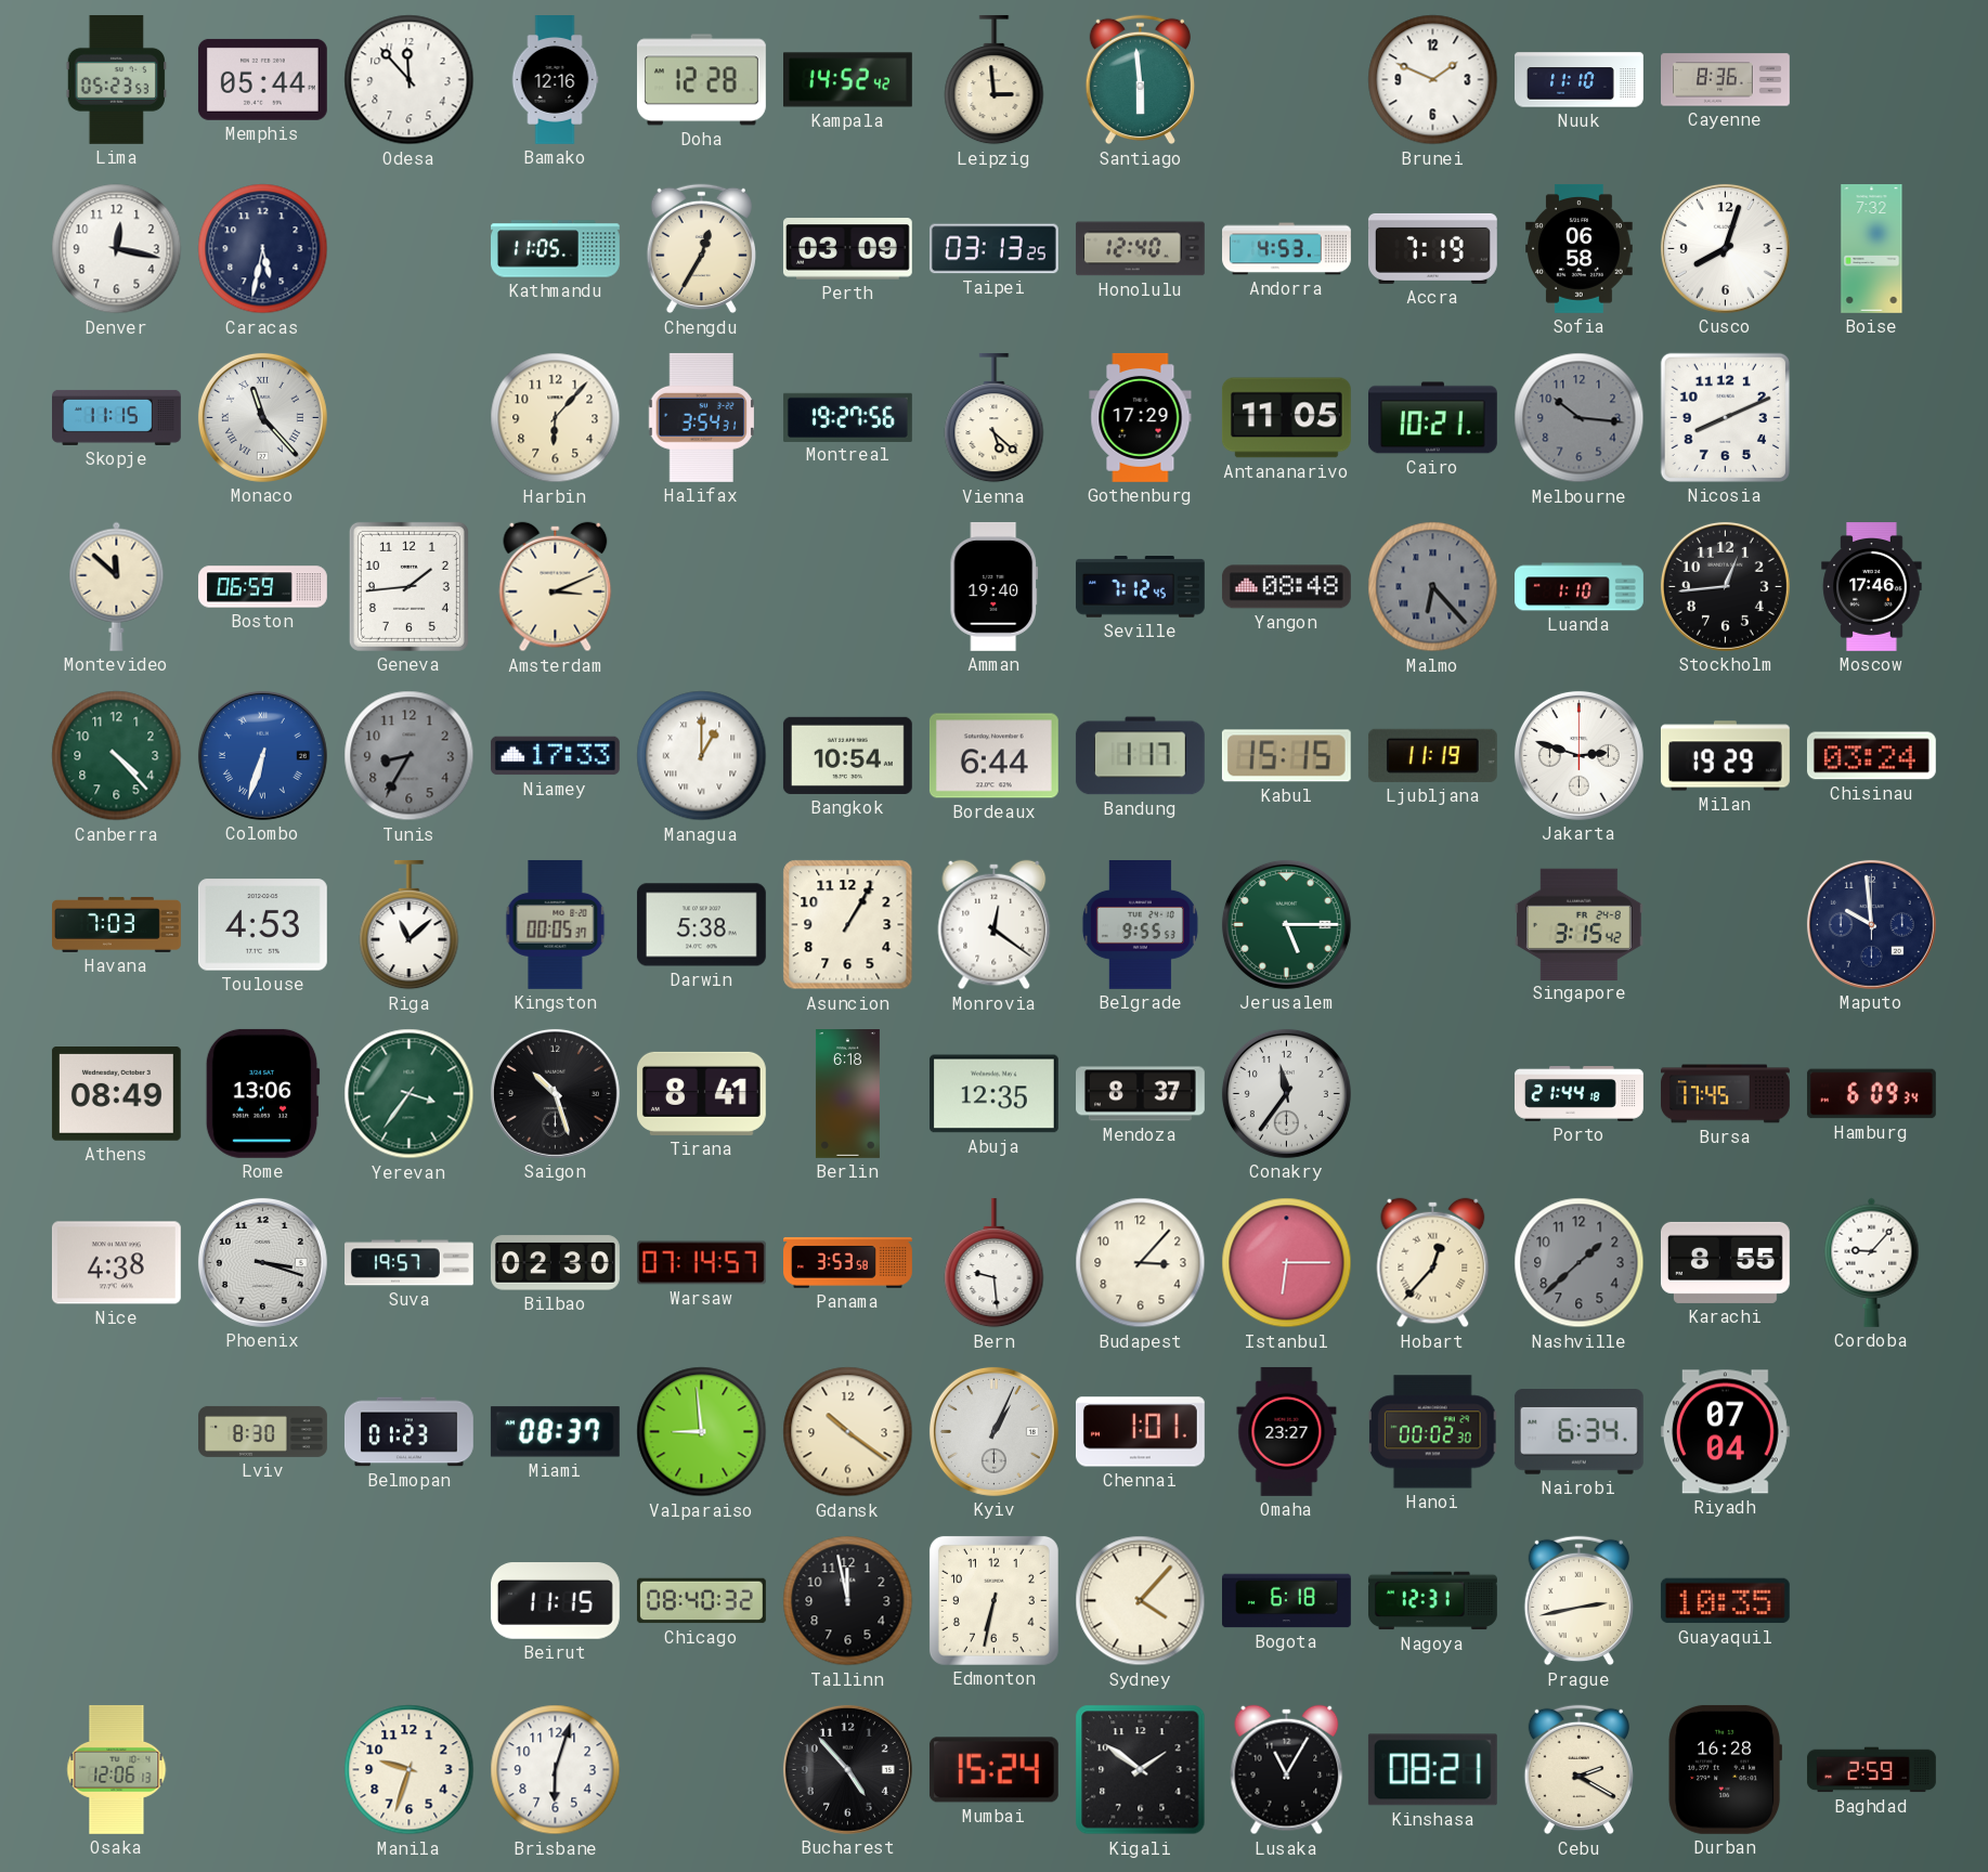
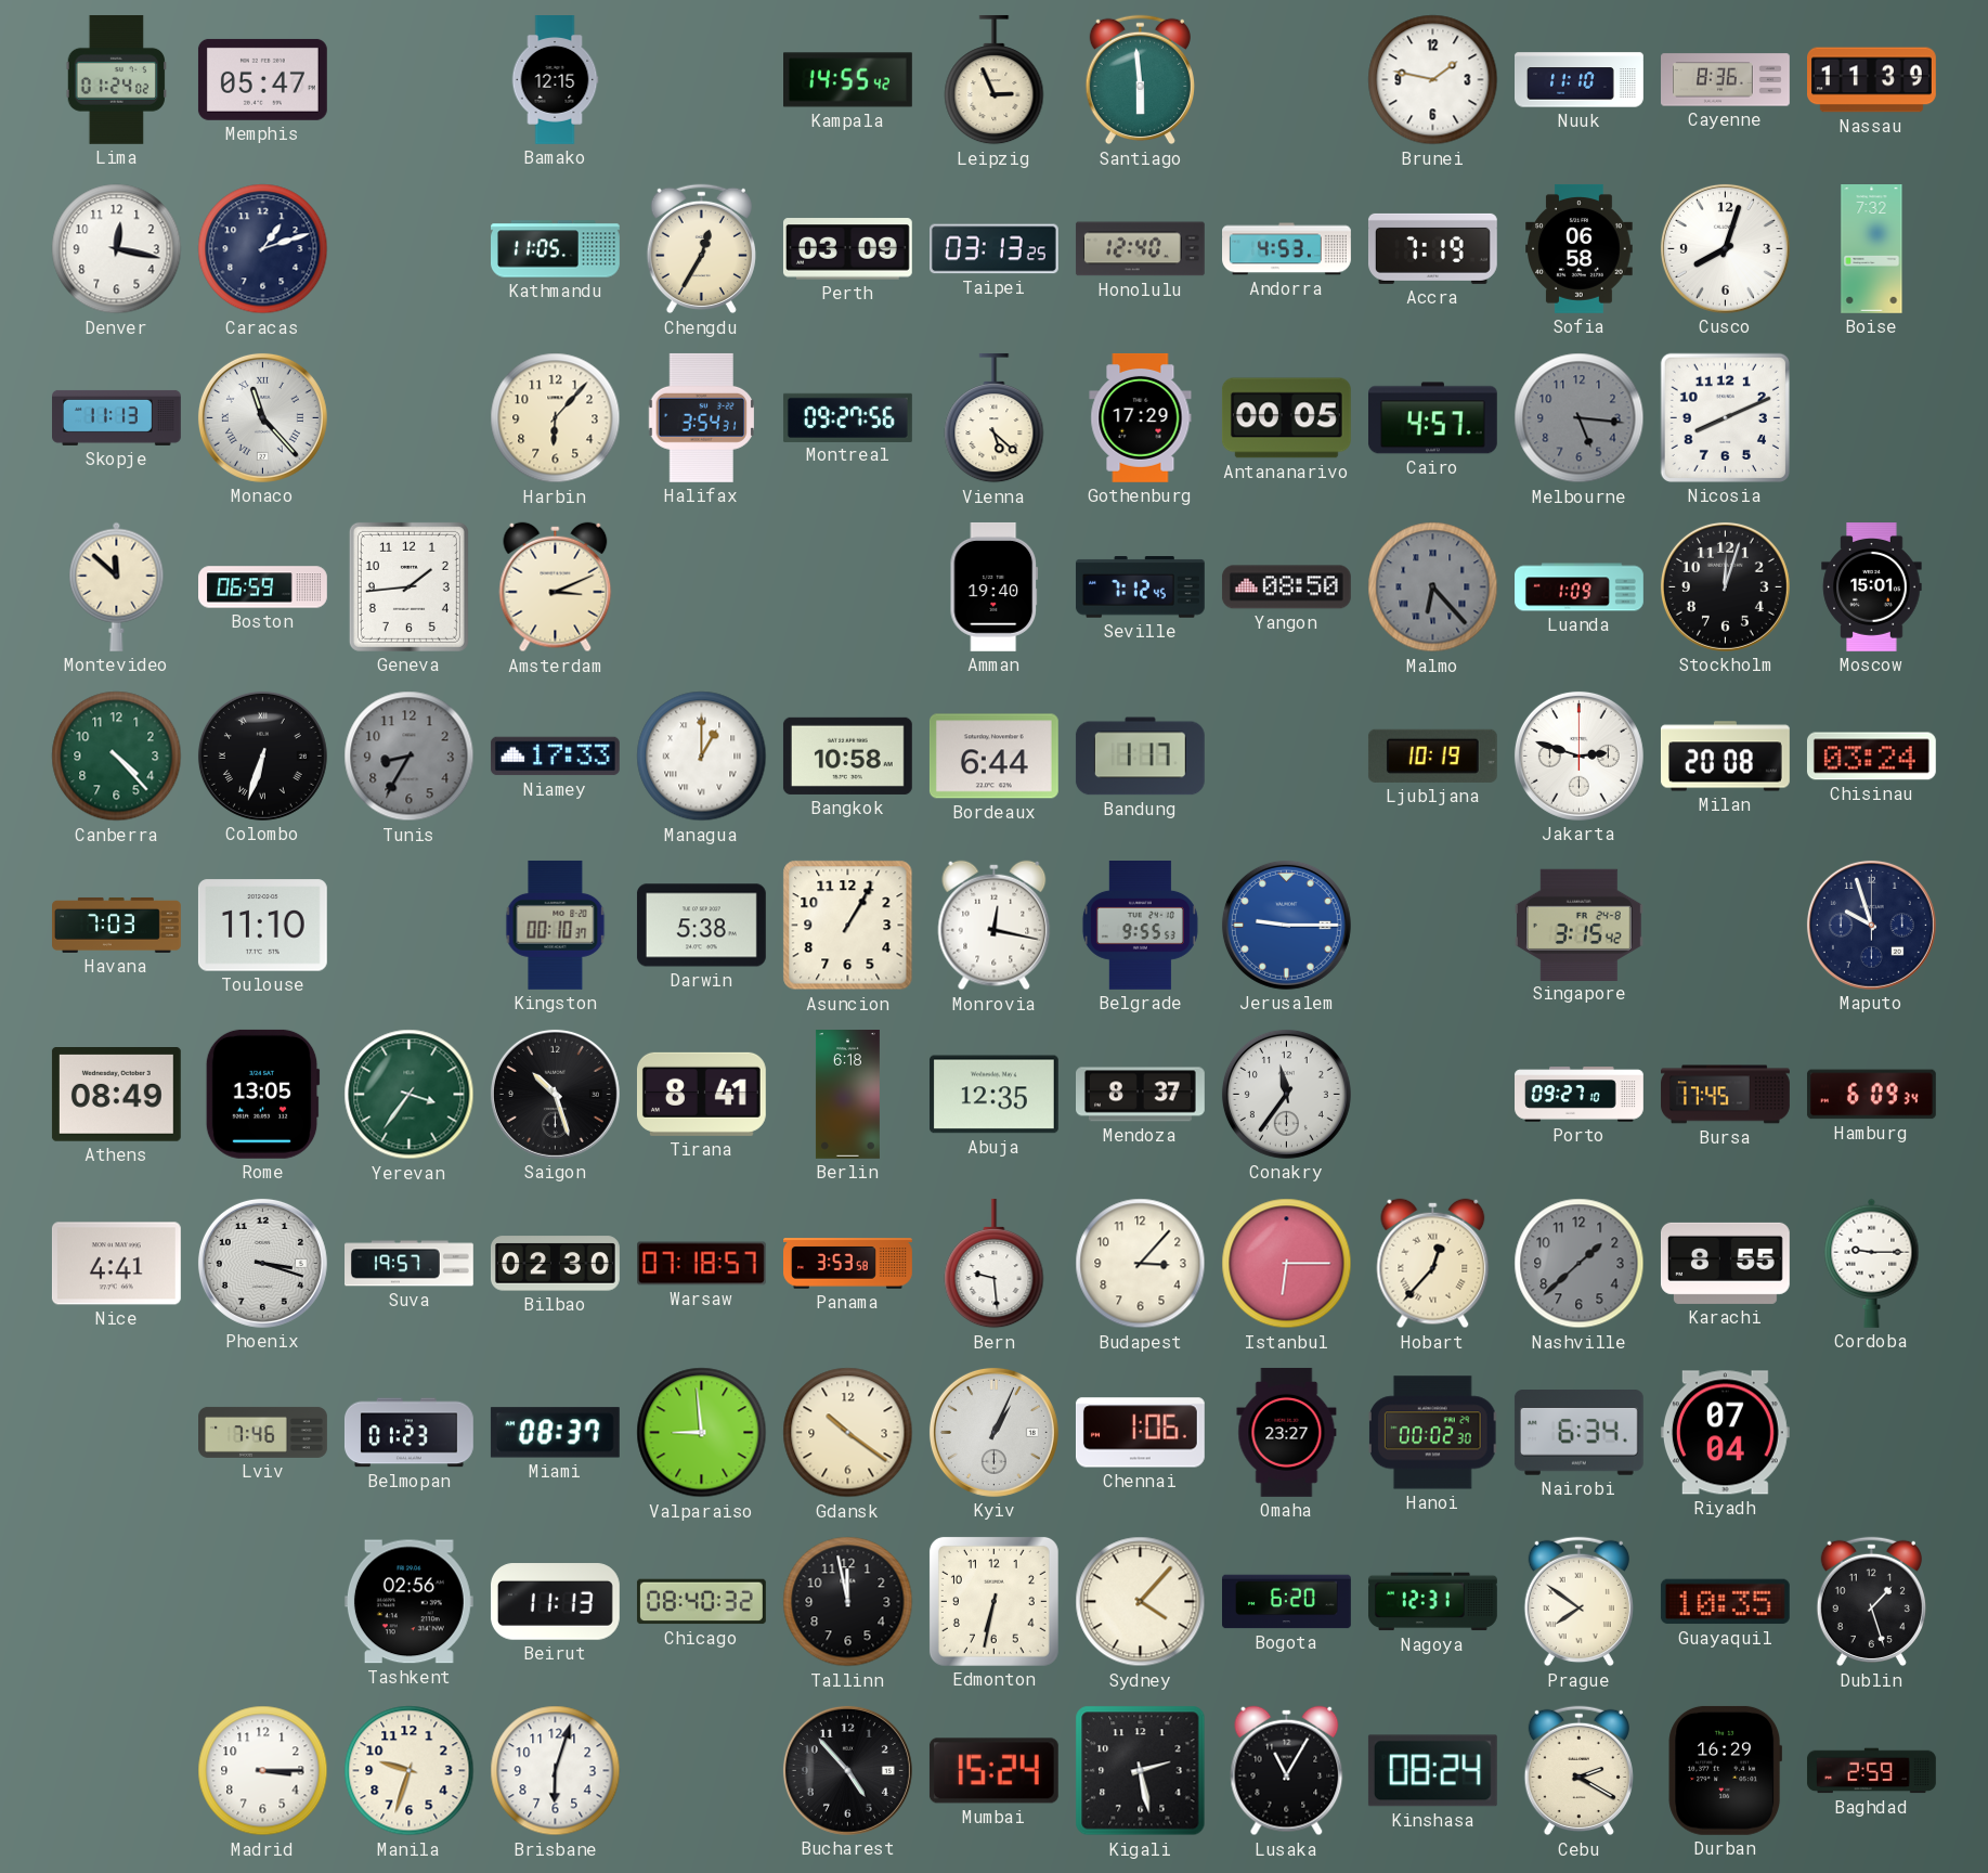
Lima: 05:23 -> 01:24
Memphis: 05:44 -> 05:47
Odesa: 11:53 -> none
Bamako: 12:16 -> 12:15
Doha: 12:28 -> none
Kampala: 14:52 -> 14:55
Leipzig: 2:59 -> 2:56
Brunei: 1:49 -> 1:47
Nassau: none -> 11:39
Caracas: 5:32 -> 1:12
Skopje: 11:15 -> 11:13
Montreal: 19:27 -> 09:27
Antananarivo: 11:05 -> 00:05
Cairo: 10:21 -> 4:57
Melbourne: 10:16 -> 5:16
Yangon: 08:48 -> 08:50
Luanda: 1:10 -> 1:09
Stockholm: 12:44 -> 12:03
Moscow: 17:46 -> 15:01
Colombo dial: blue -> black
Bangkok: 10:54 -> 10:58
Kabul: 15:15 -> none
Ljubljana: 11:19 -> 10:19
Milan: 19:29 -> 20:08
Toulouse: 4:53 -> 11:10
Riga: 11:08 -> none
Kingston: 00:05 -> 00:10
Monrovia: 12:21 -> 12:17
Jerusalem: 5:15 -> 9:15
Jerusalem dial: green -> blue
Maputo: 9:59 -> 9:57
Rome: 13:06 -> 13:05
Porto: 21:44 -> 09:27
Nice: 4:38 -> 4:41
Warsaw: 07:14 -> 07:18
Cordoba: 9:07 -> 9:15
Lviv: 8:30 -> 7:46
Chennai: 1:01 -> 1:06
Tashkent: none -> 02:56
Beirut: 11:15 -> 11:13
Bogota: 6:18 -> 6:20
Prague: 2:43 -> 7:51
Dublin: none -> 1:27
Osaka: 12:06 -> none
Madrid: none -> 3:15
Kigali: 1:51 -> 2:28
Kinshasa: 08:21 -> 08:24
Durban: 16:28 -> 16:29
